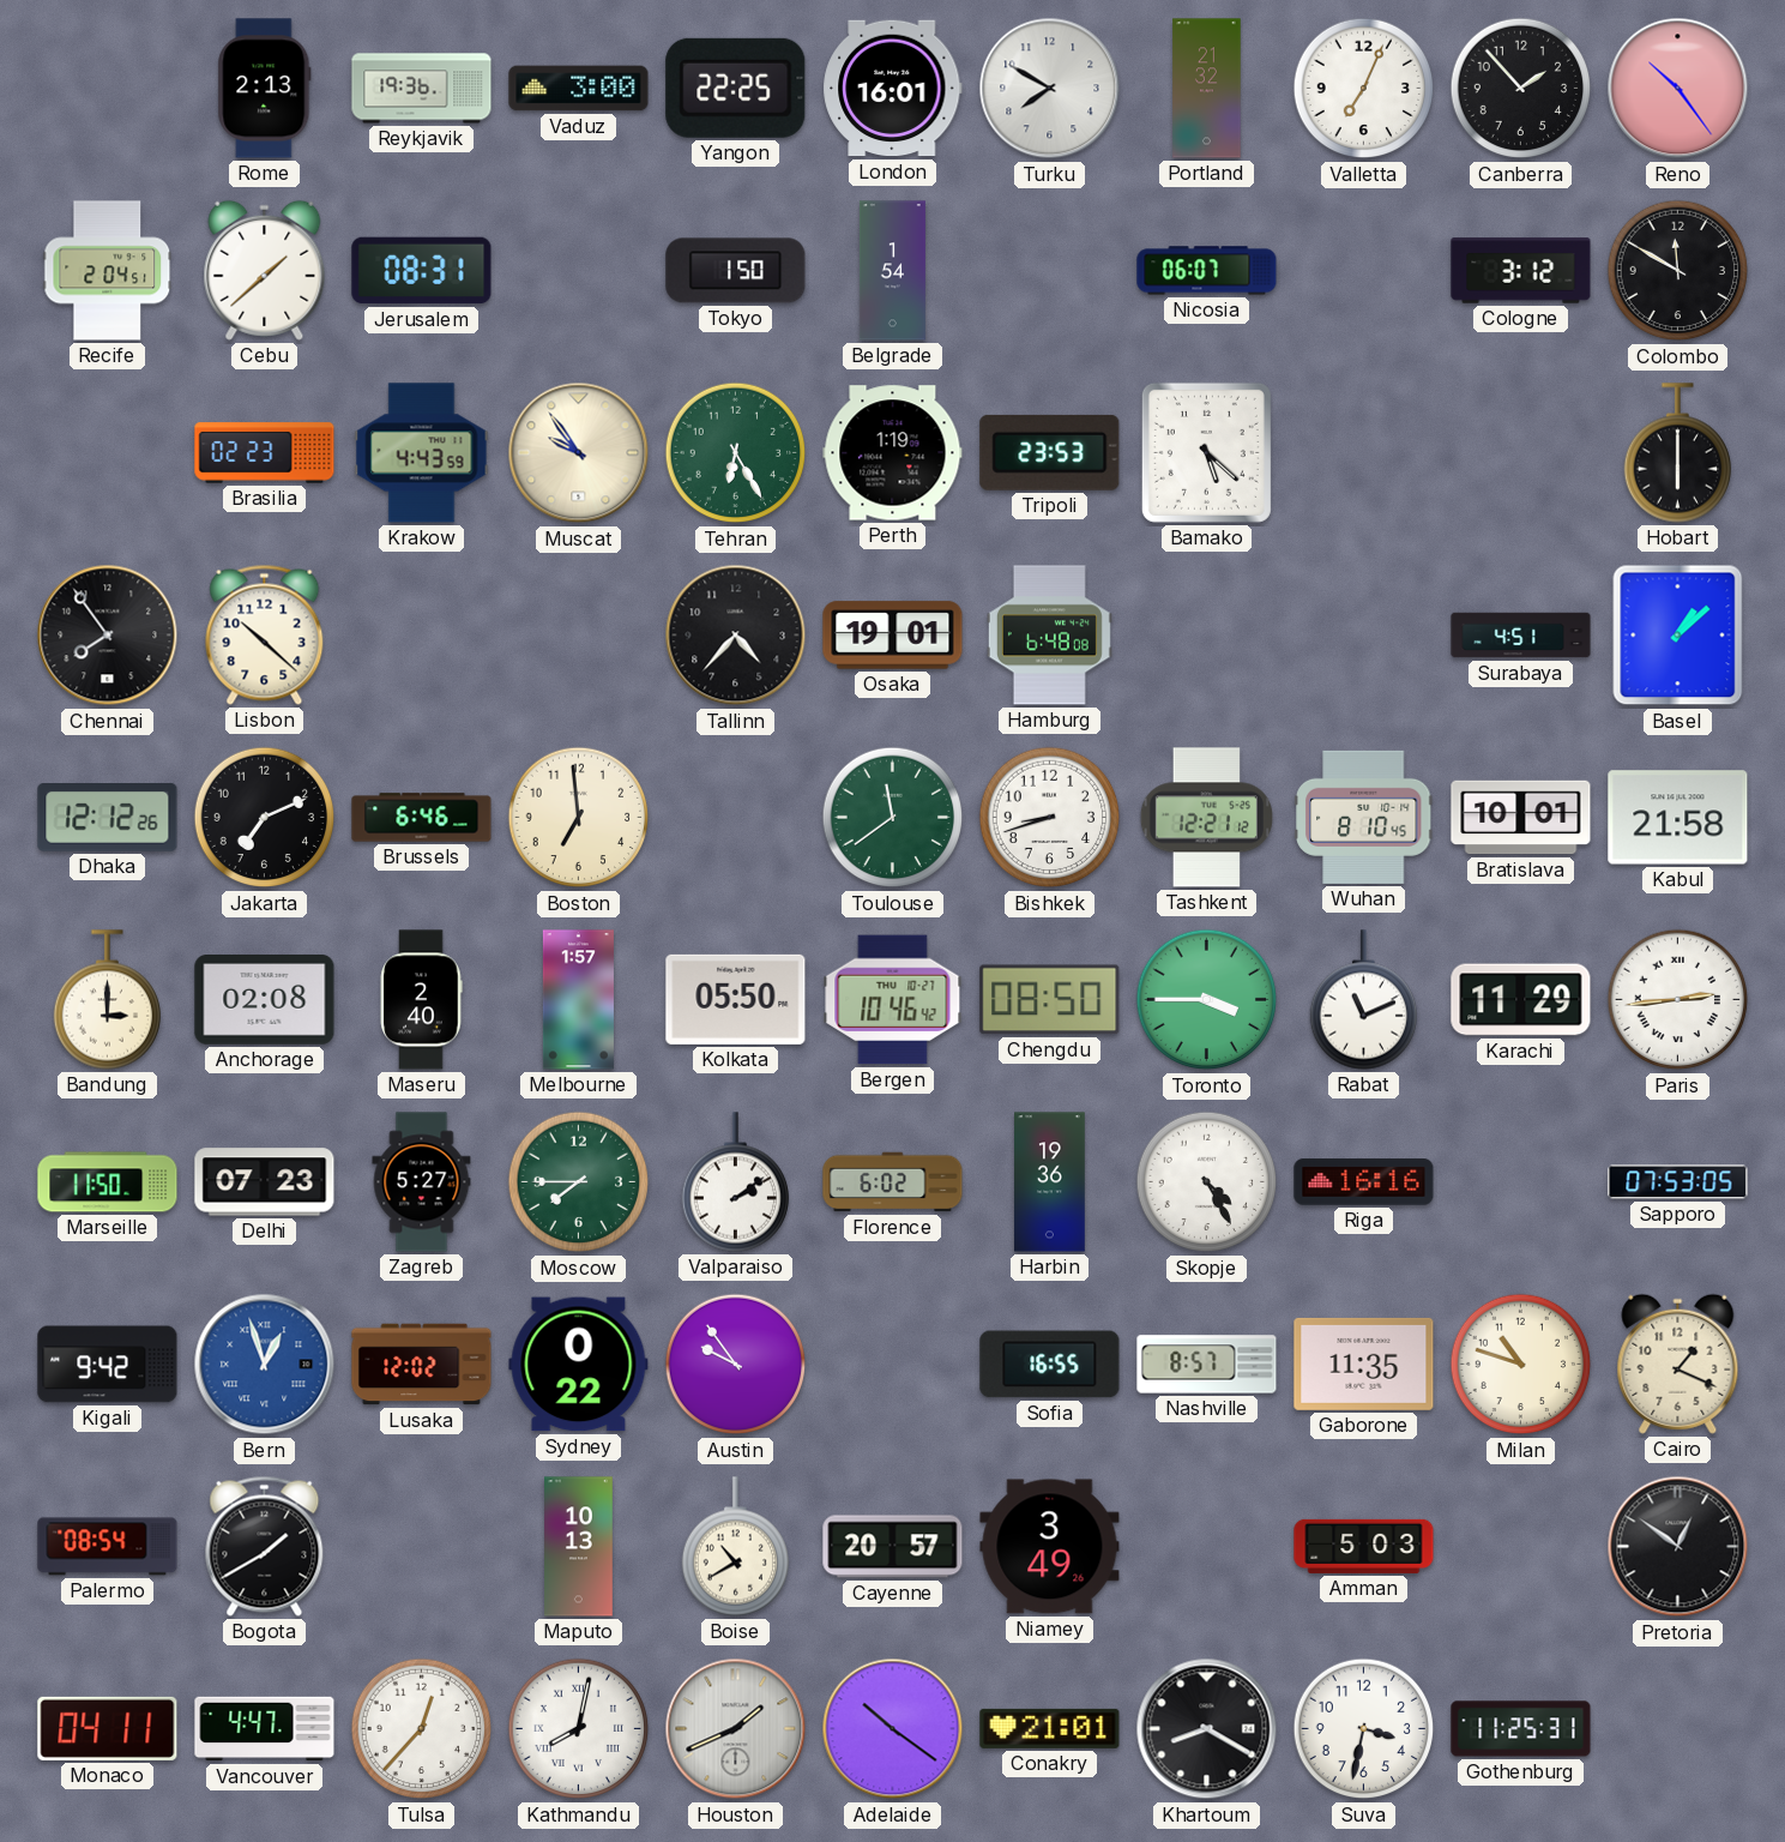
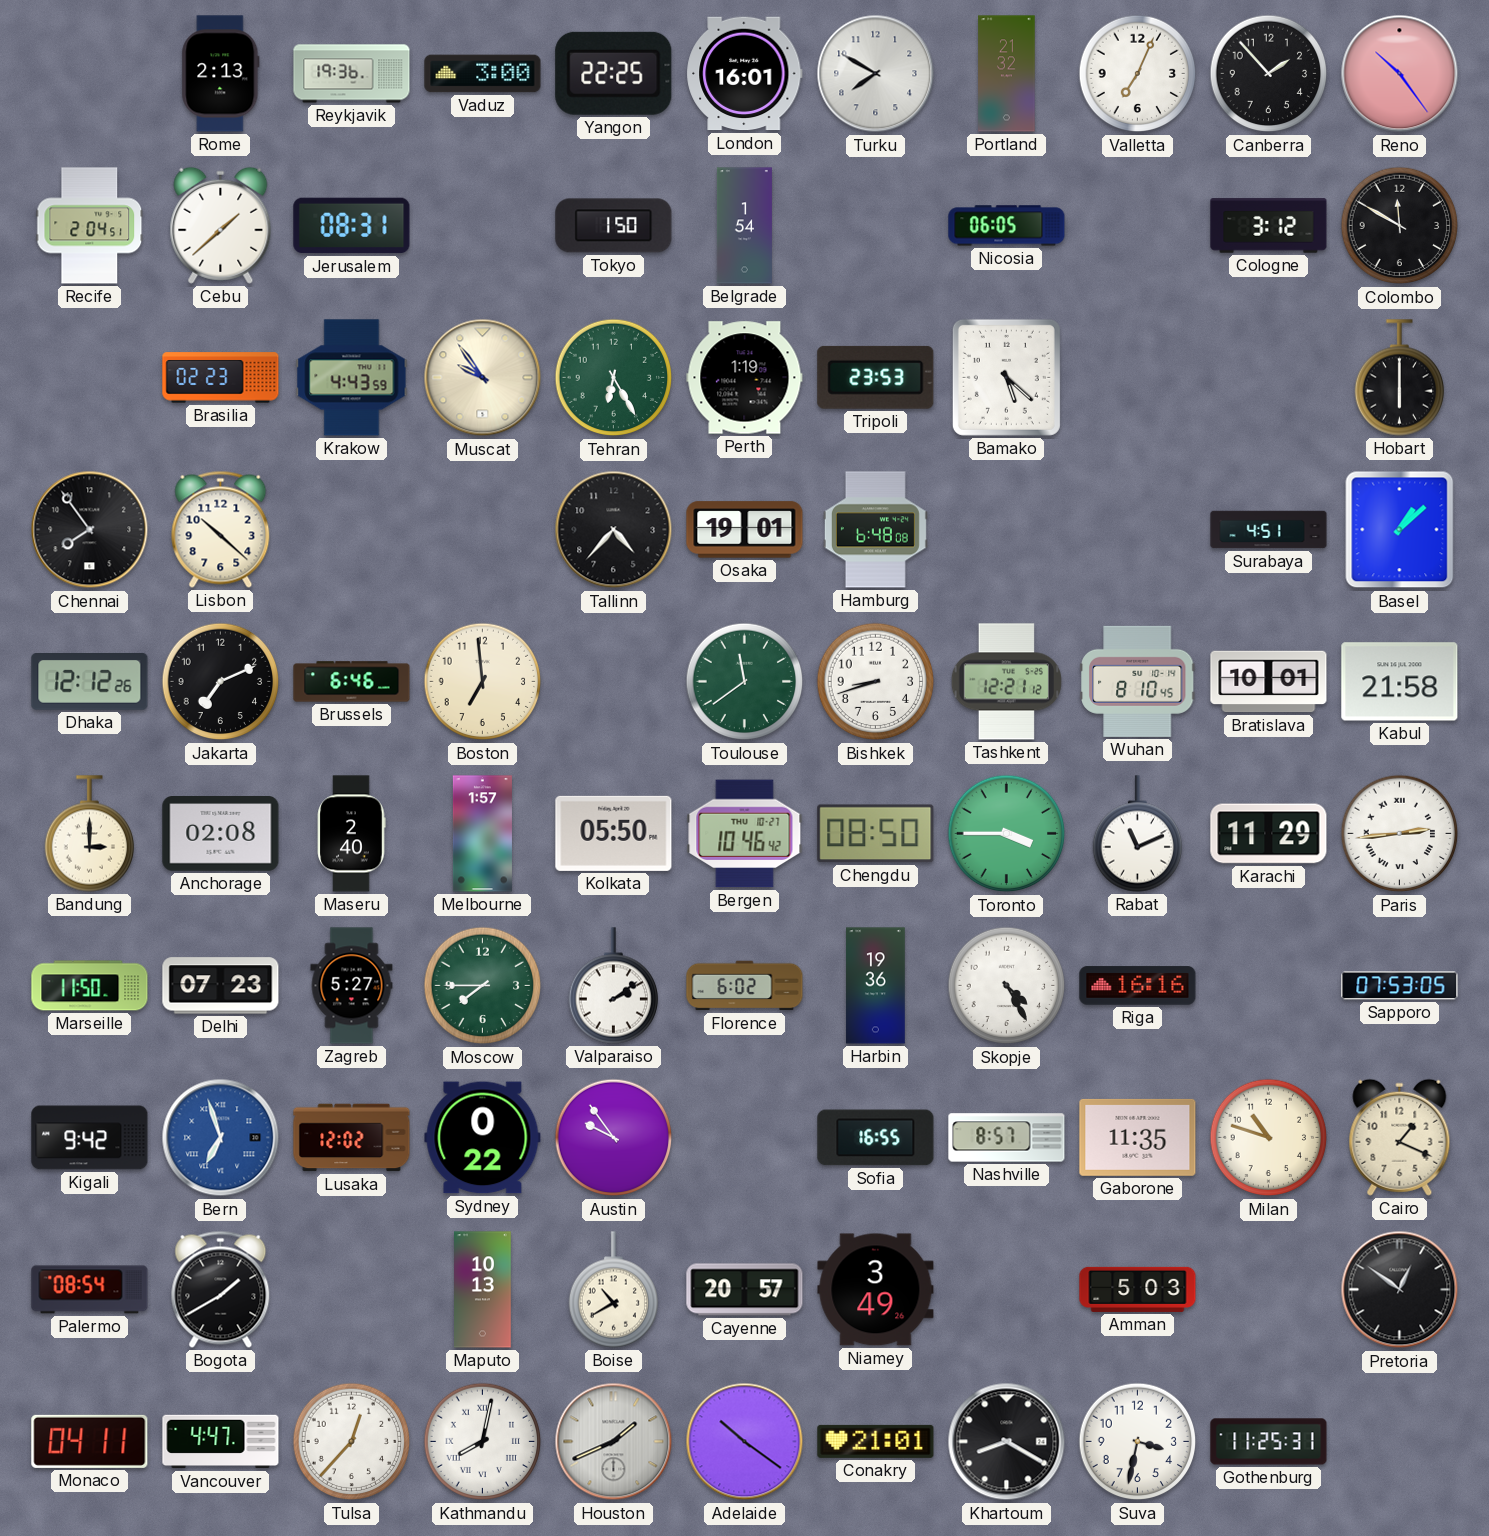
Nicosia: 06:07 -> 06:05
Bern: 12:57 -> 6:57
